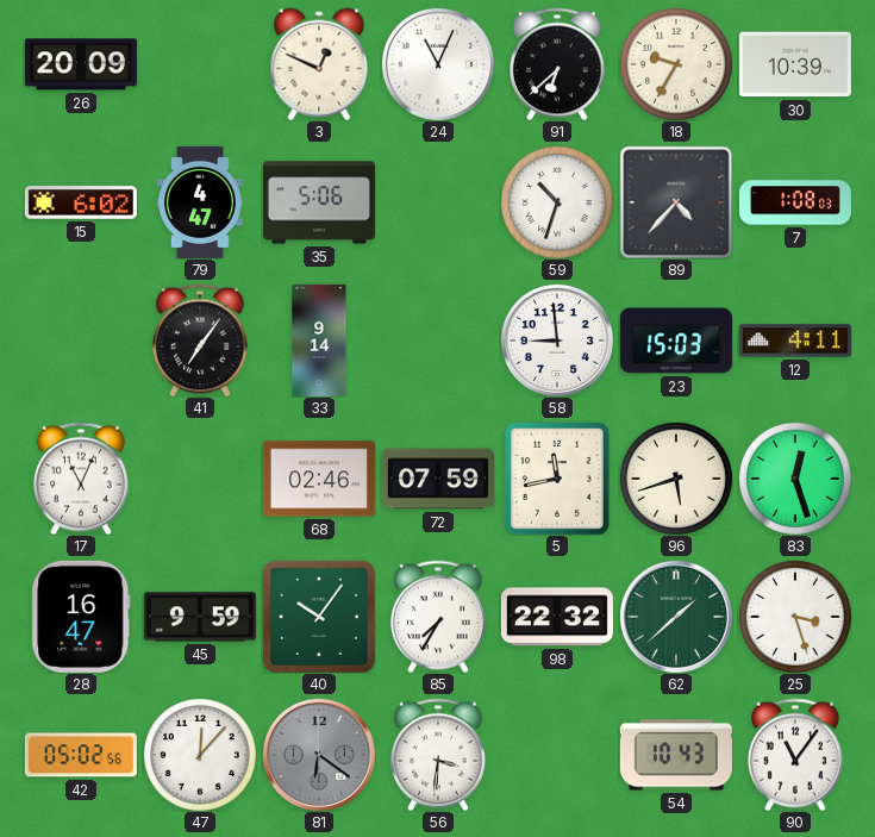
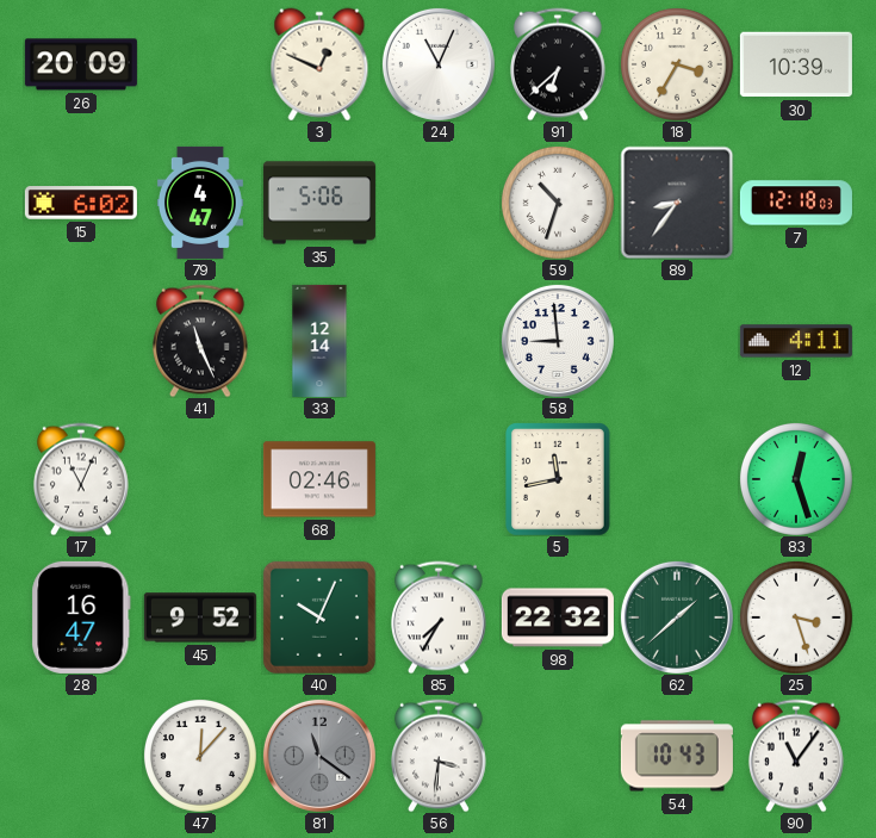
18: 9:35 -> 3:35
89: 4:37 -> 8:36
7: 1:08 -> 12:18
41: 7:06 -> 11:26
33: 9:14 -> 12:14
23: 15:03 -> none
72: 07:59 -> none
96: 5:42 -> none
45: 9:59 -> 9:52
40: 10:06 -> 10:04
42: 05:02 -> none
81: 6:21 -> 11:21
